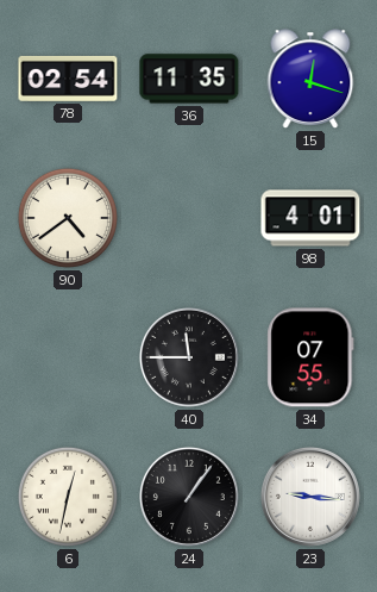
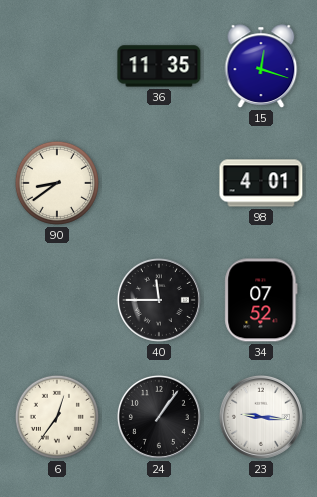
78: 02:54 -> none
90: 4:39 -> 8:39
34: 07:55 -> 07:52
6: 12:32 -> 12:36
